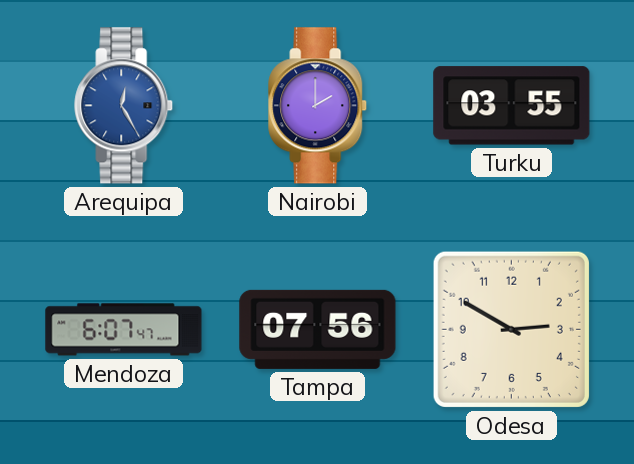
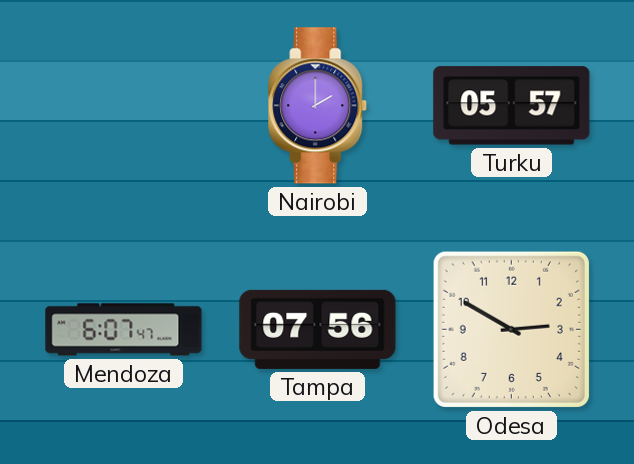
Arequipa: 12:25 -> none
Turku: 03:55 -> 05:57
